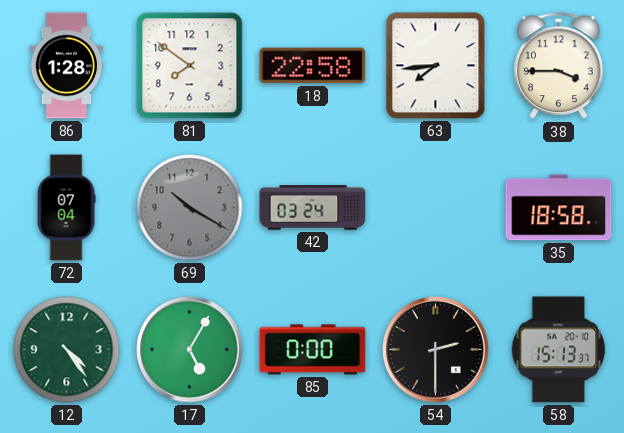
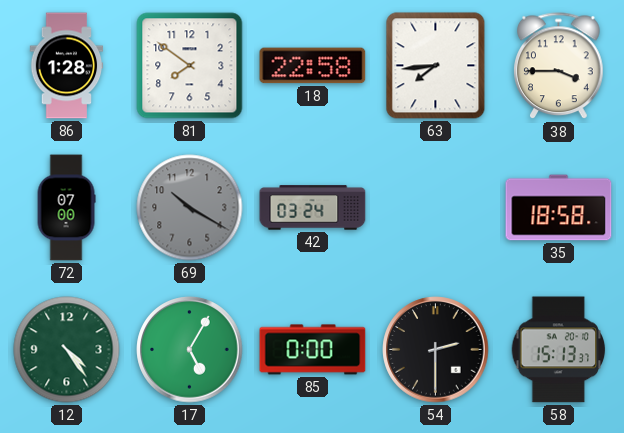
72: 07:04 -> 07:00
